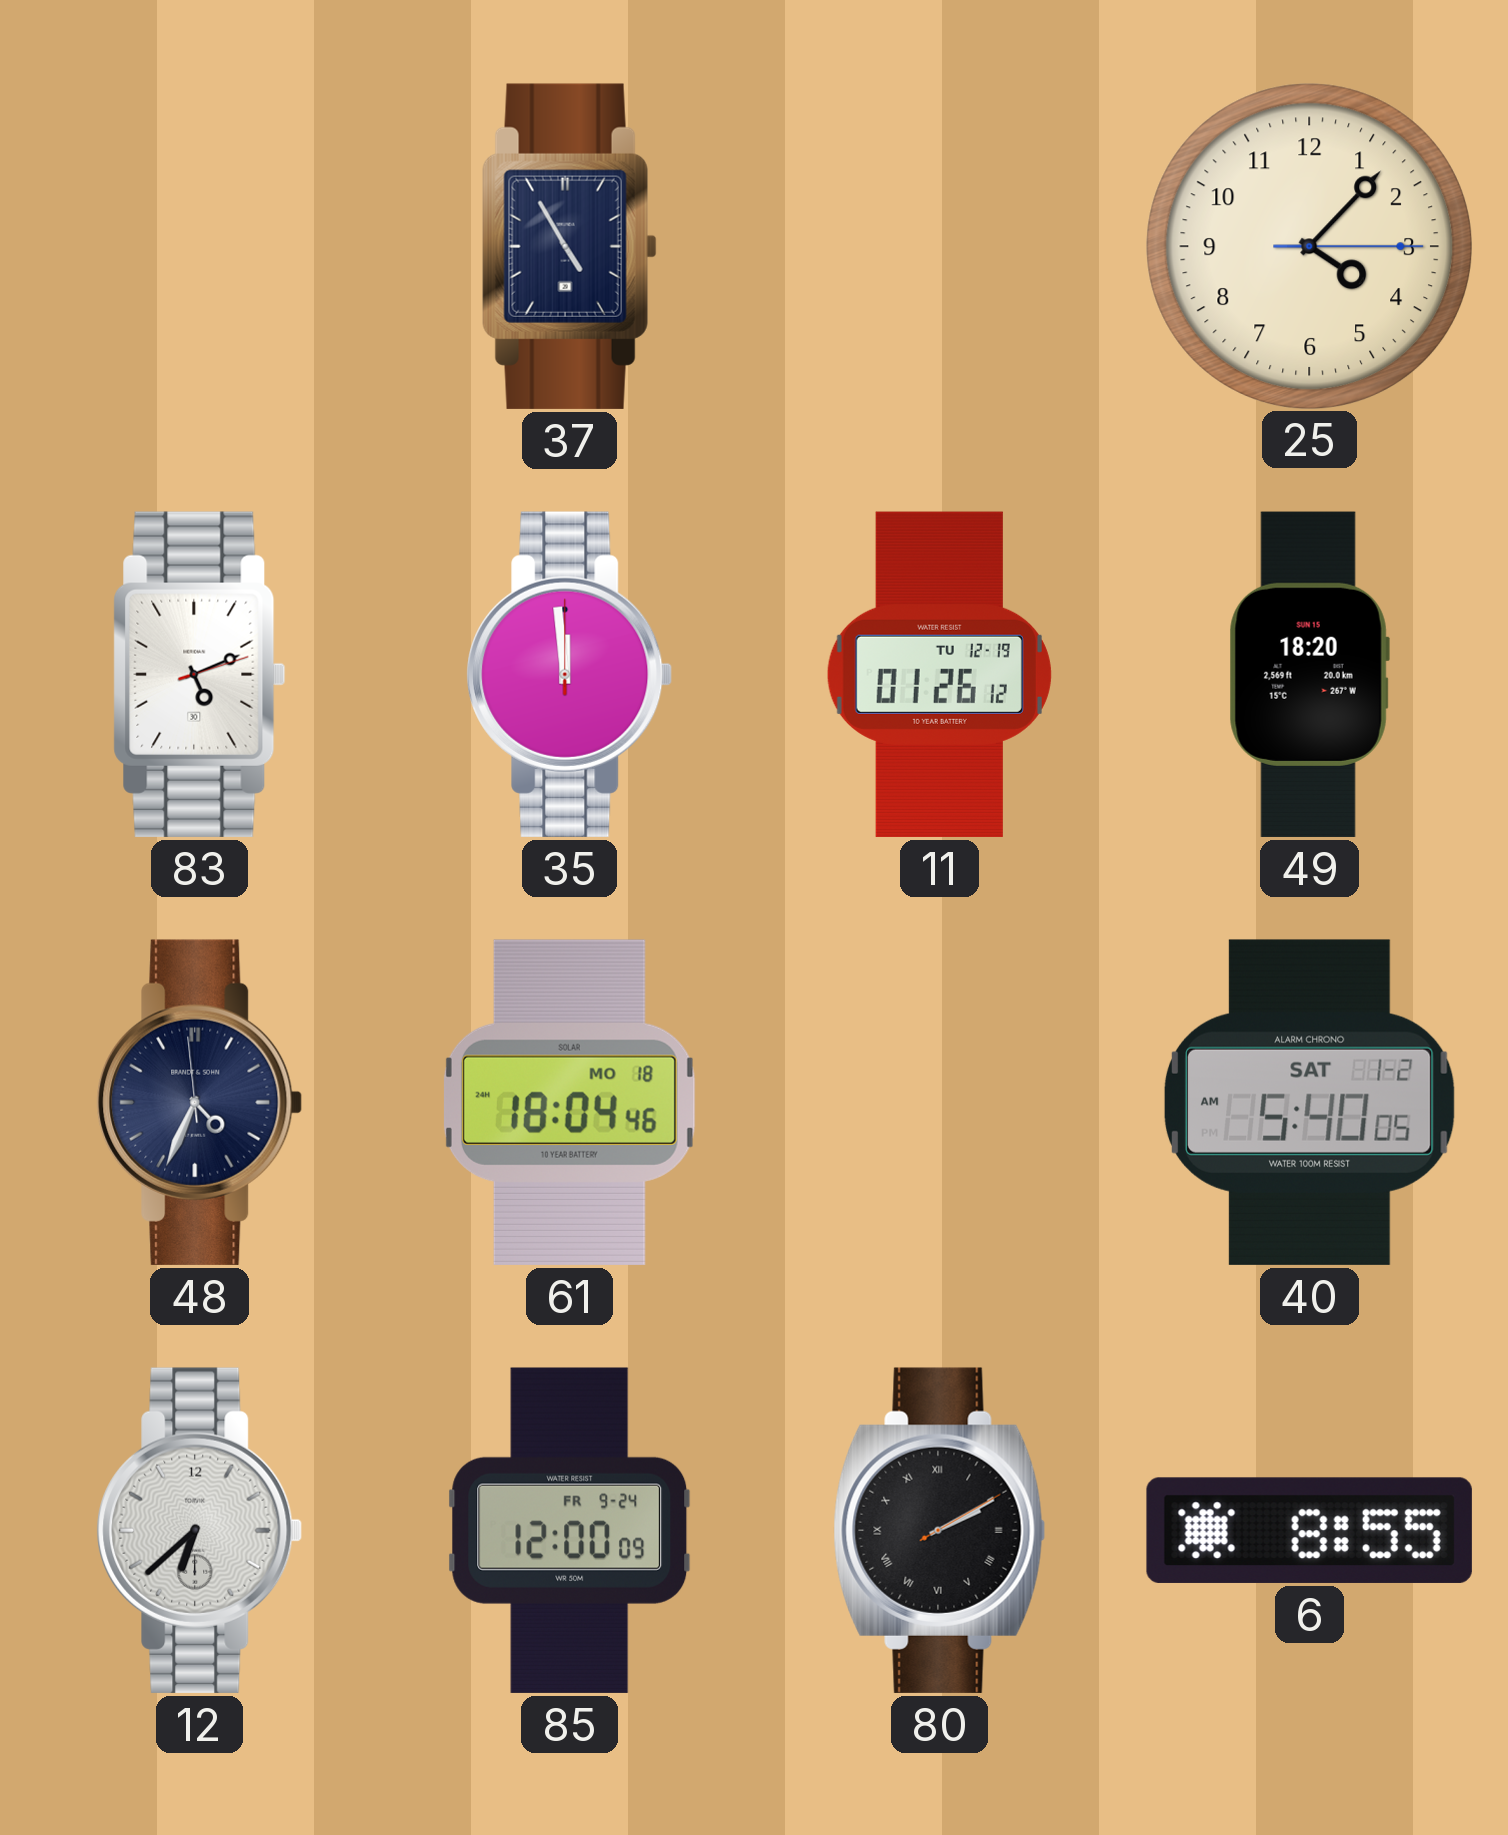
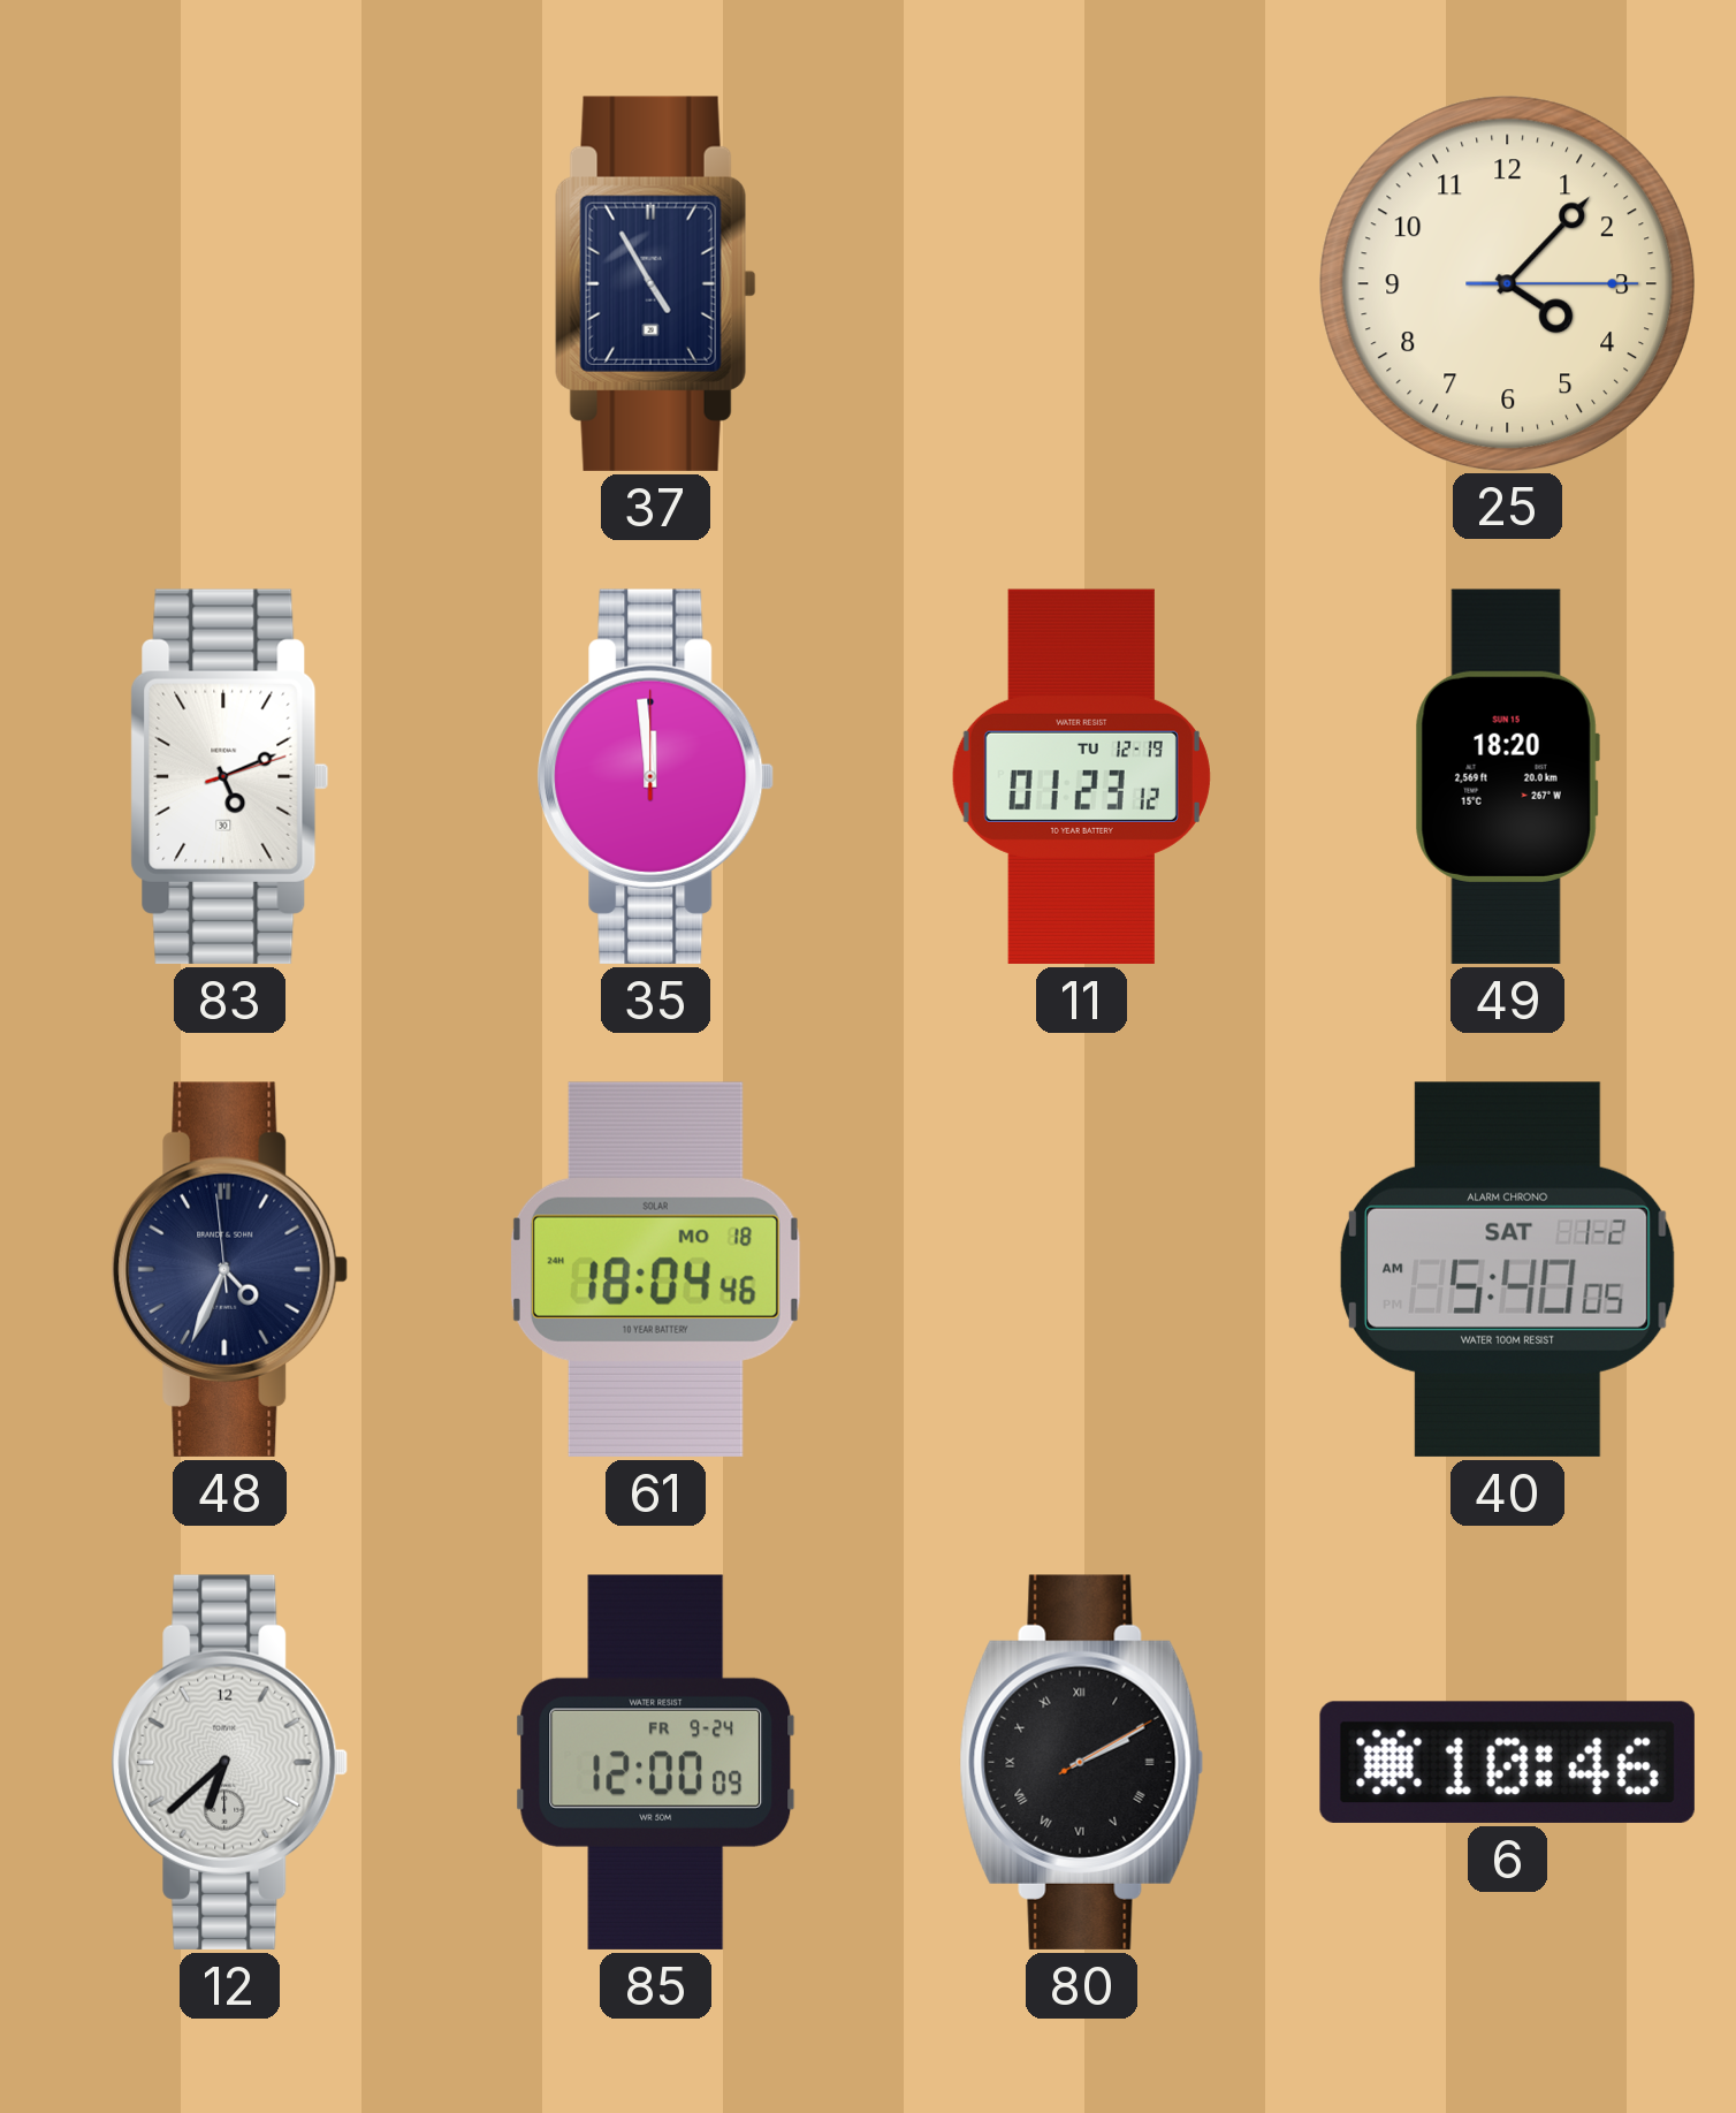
11: 01:26 -> 01:23
6: 8:55 -> 10:46
